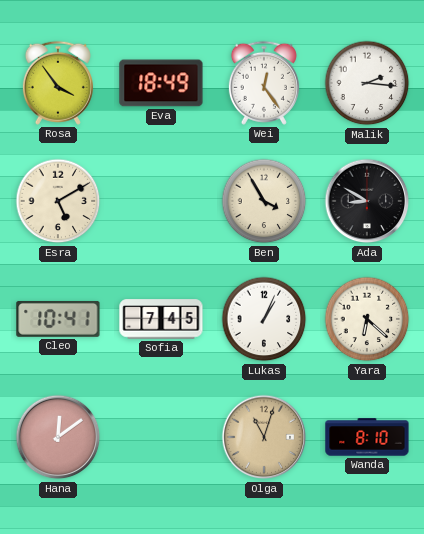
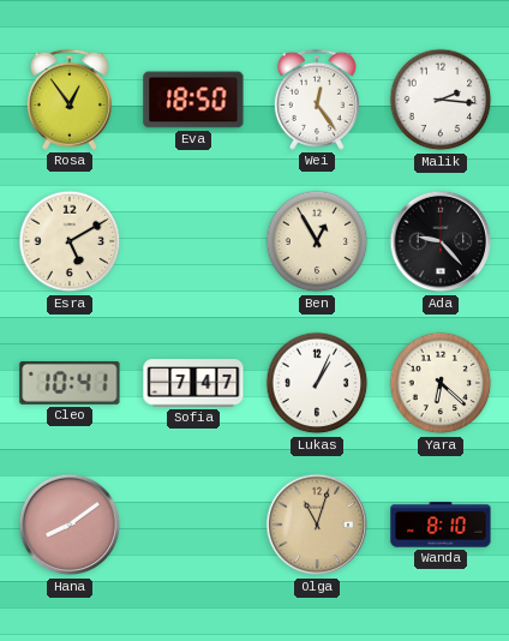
Rosa: 3:54 -> 12:54
Eva: 18:49 -> 18:50
Ben: 3:55 -> 12:55
Ada: 8:50 -> 9:23
Sofia: 7:45 -> 7:47
Hana: 12:09 -> 8:09
